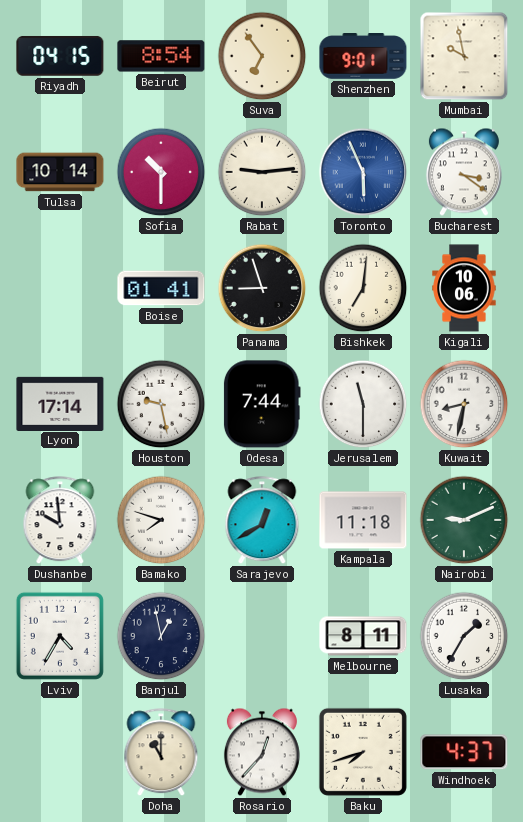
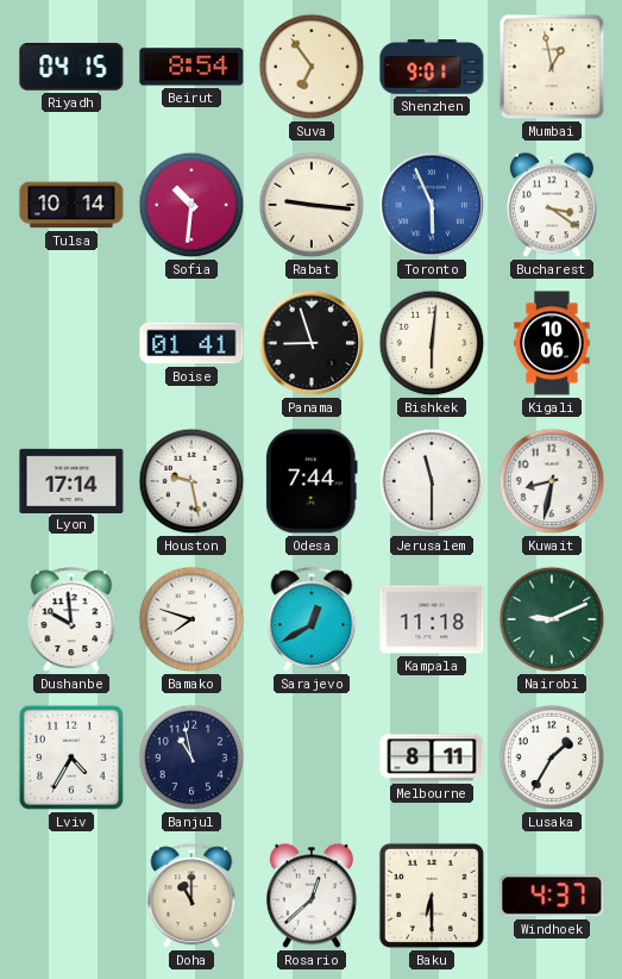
Mumbai: 9:58 -> 12:58
Sofia: 10:30 -> 10:31
Rabat: 9:14 -> 9:16
Bishkek: 7:01 -> 6:01
Banjul: 12:58 -> 10:58
Rosario: 12:37 -> 12:38
Baku: 7:42 -> 6:30
